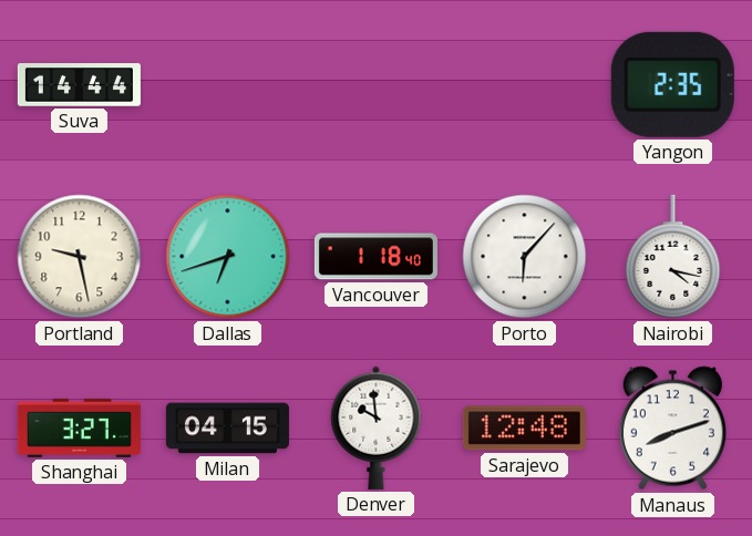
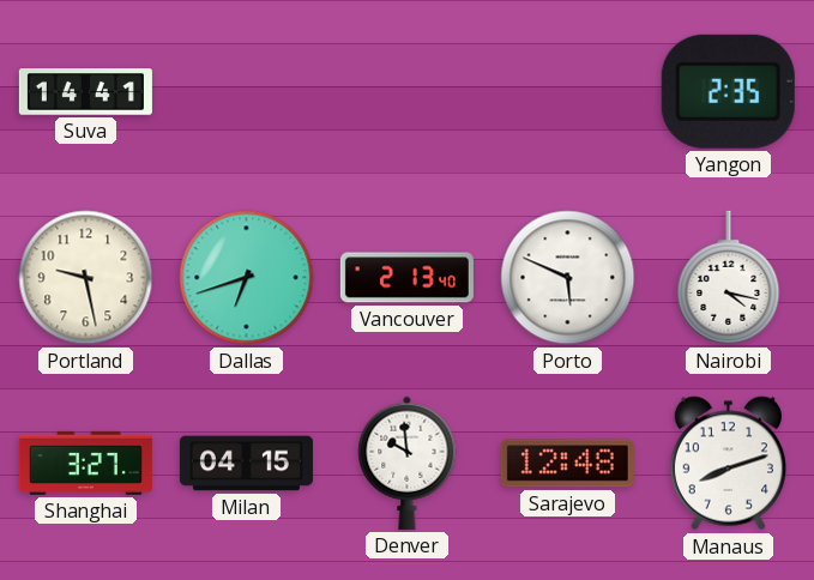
Suva: 14:44 -> 14:41
Vancouver: 1:18 -> 2:13
Porto: 6:07 -> 5:49
